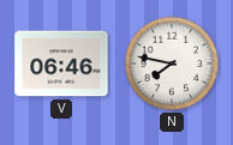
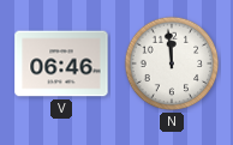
N: 7:47 -> 11:59
